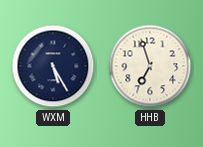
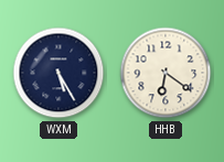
HHB: 6:57 -> 6:21
